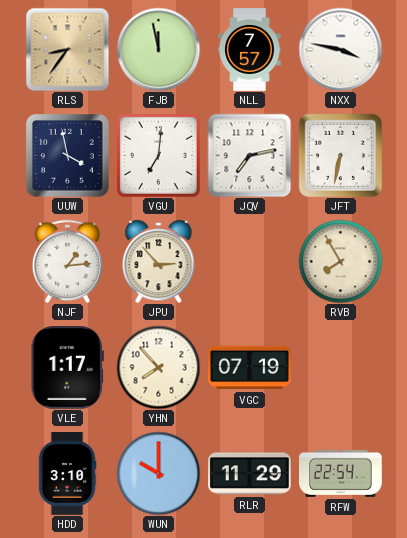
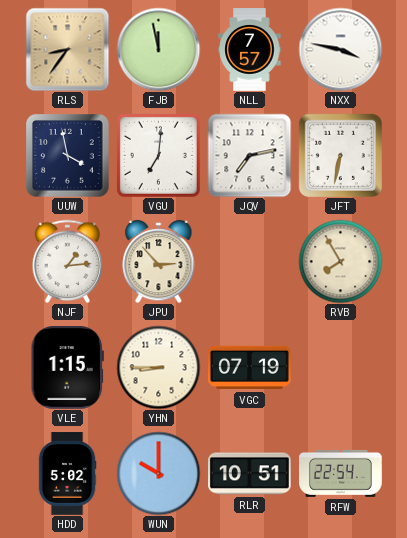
VLE: 1:17 -> 1:15
YHN: 7:53 -> 8:45
HDD: 3:10 -> 5:02
RLR: 11:29 -> 10:51
